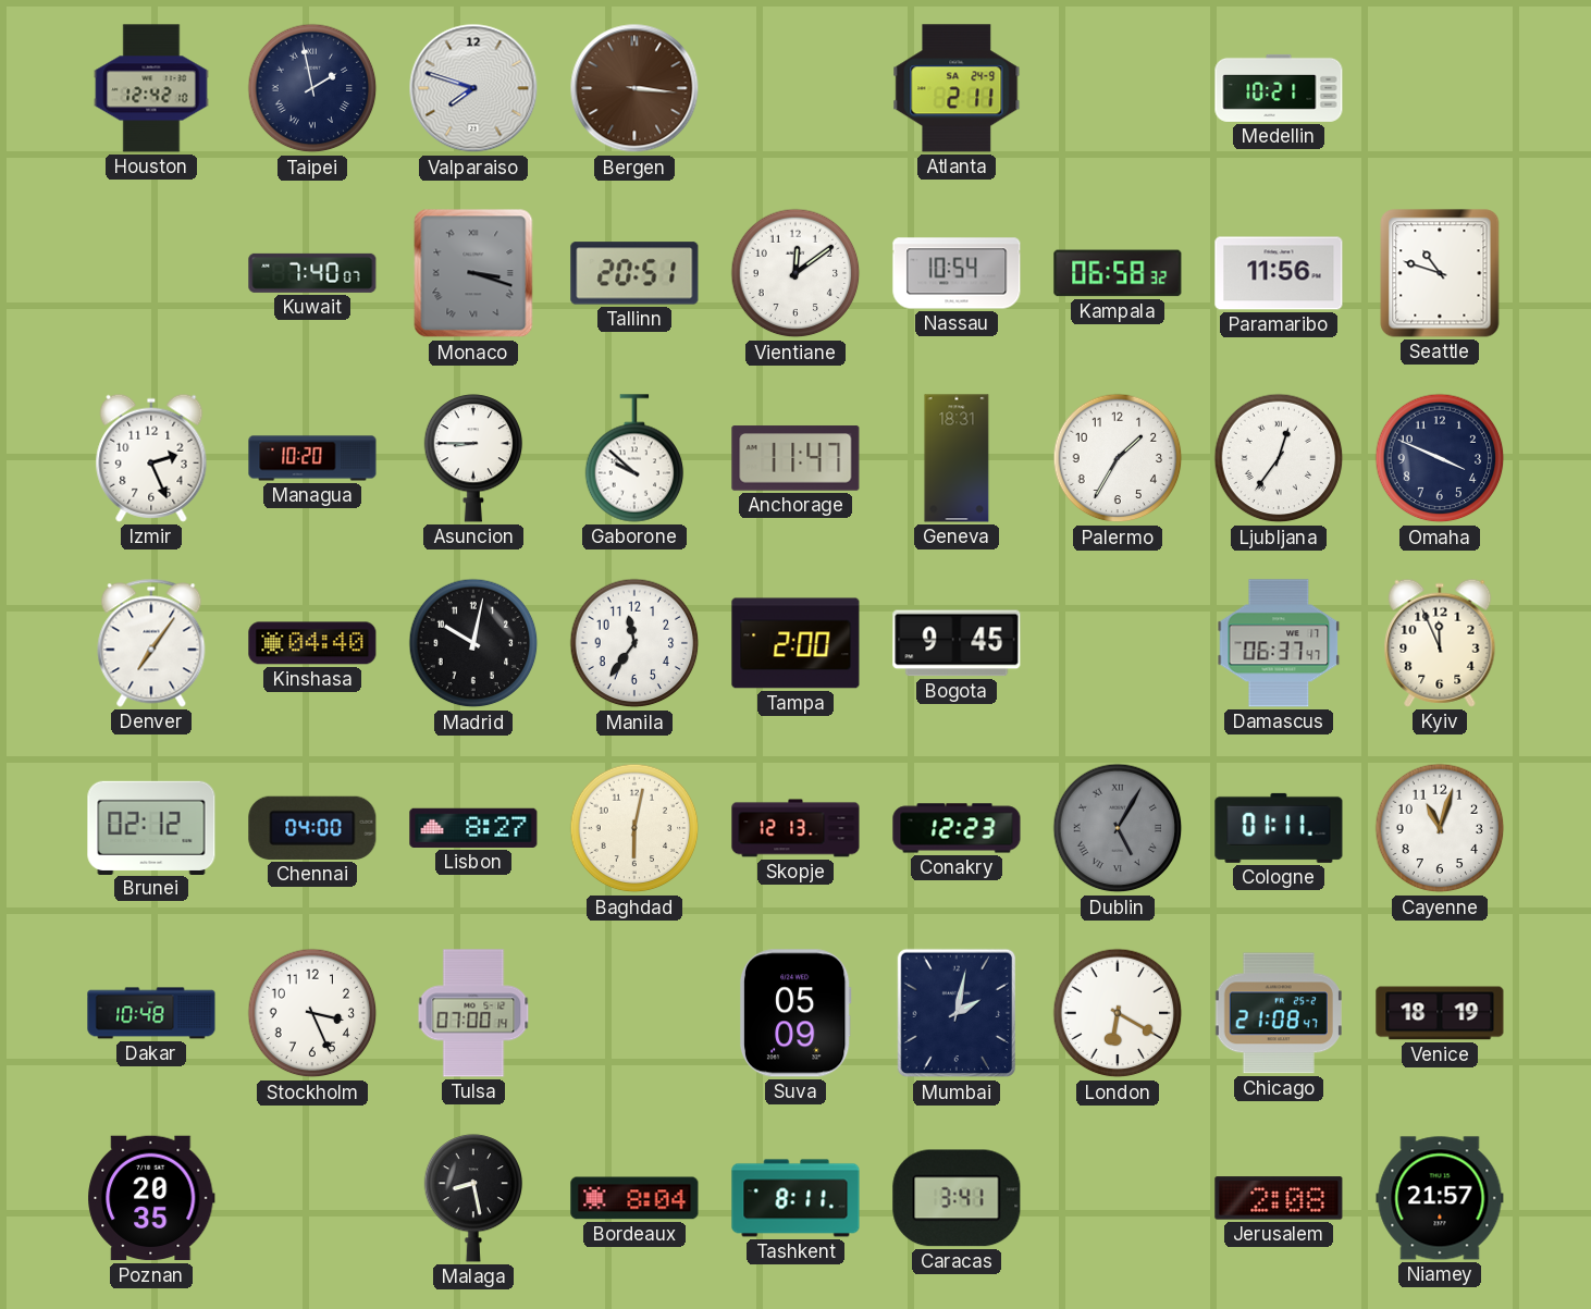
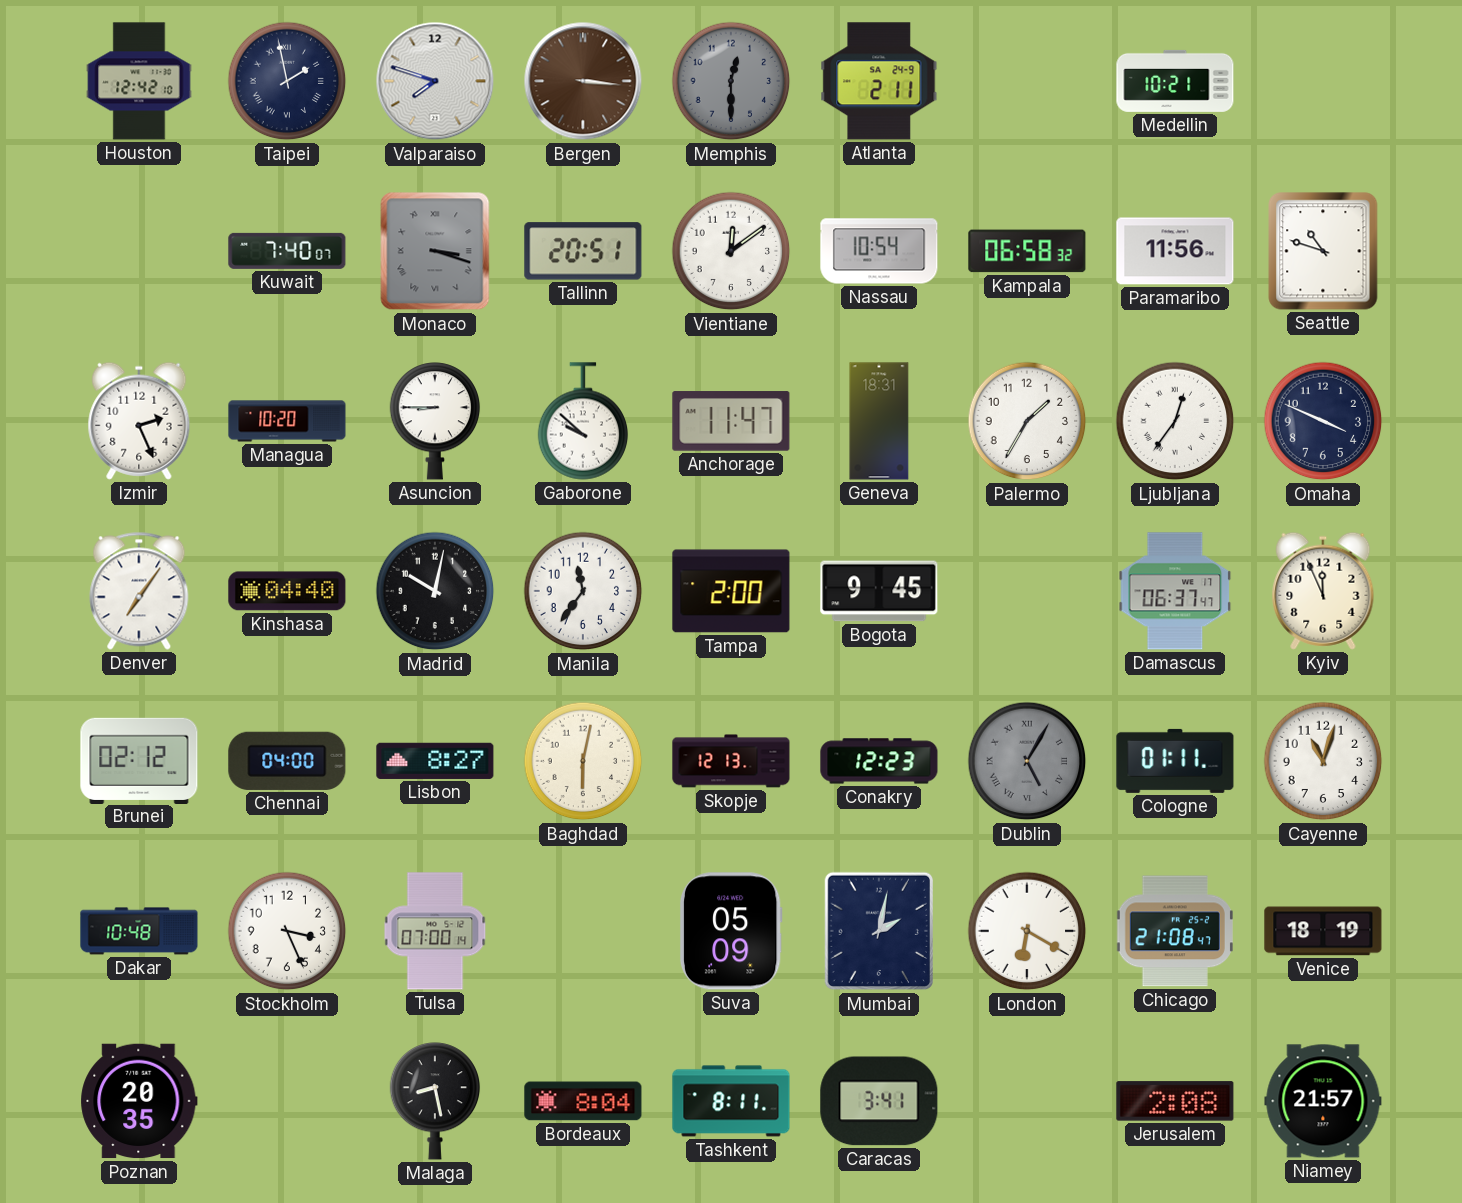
Memphis: none -> 12:30
